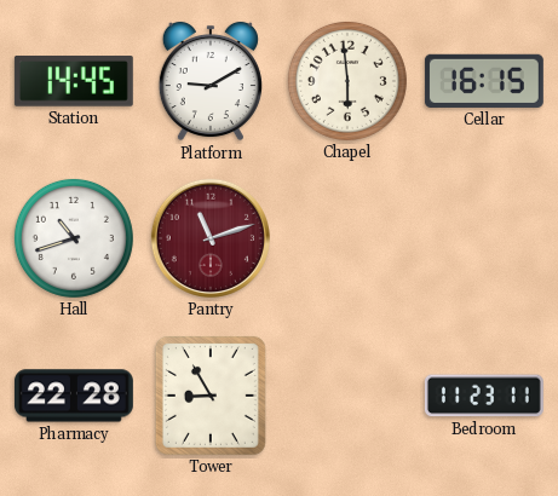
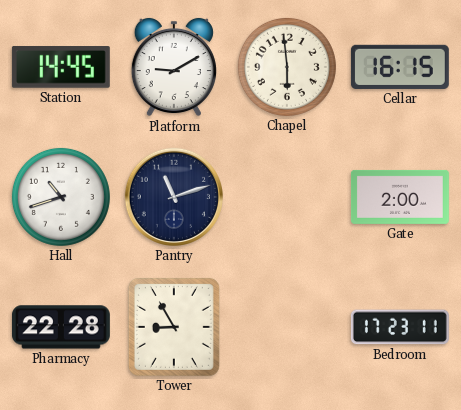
Pantry dial: burgundy -> navy
Gate: none -> 2:00
Bedroom: 11:23 -> 17:23
